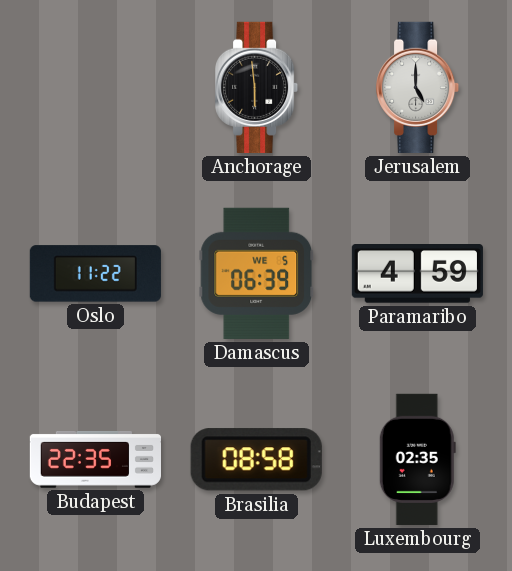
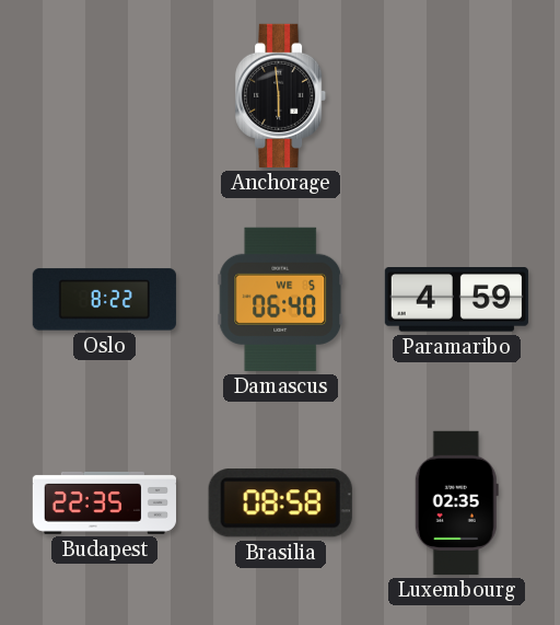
Jerusalem: 5:00 -> none
Oslo: 11:22 -> 8:22
Damascus: 06:39 -> 06:40
